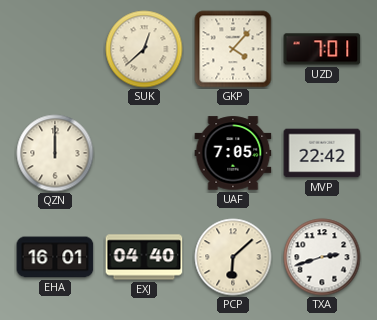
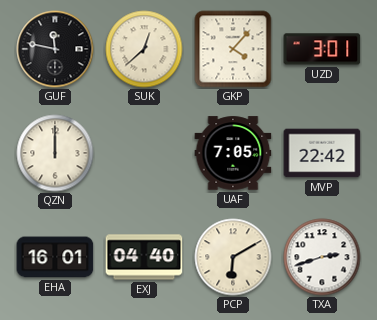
GUF: none -> 11:47
UZD: 7:01 -> 3:01
PCP: 6:08 -> 6:10
